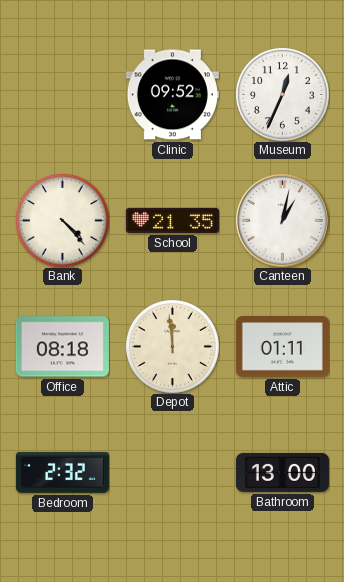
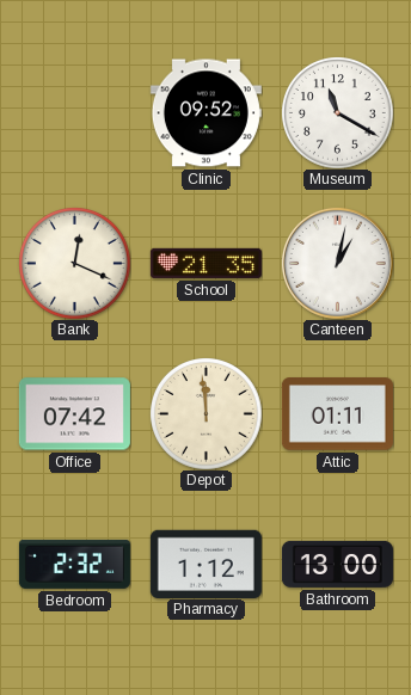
Museum: 12:34 -> 11:20
Bank: 4:23 -> 12:19
Office: 08:18 -> 07:42
Pharmacy: none -> 1:12
